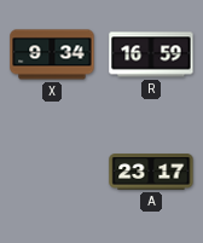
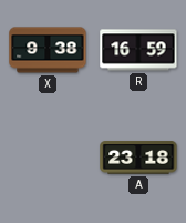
X: 9:34 -> 9:38
A: 23:17 -> 23:18
